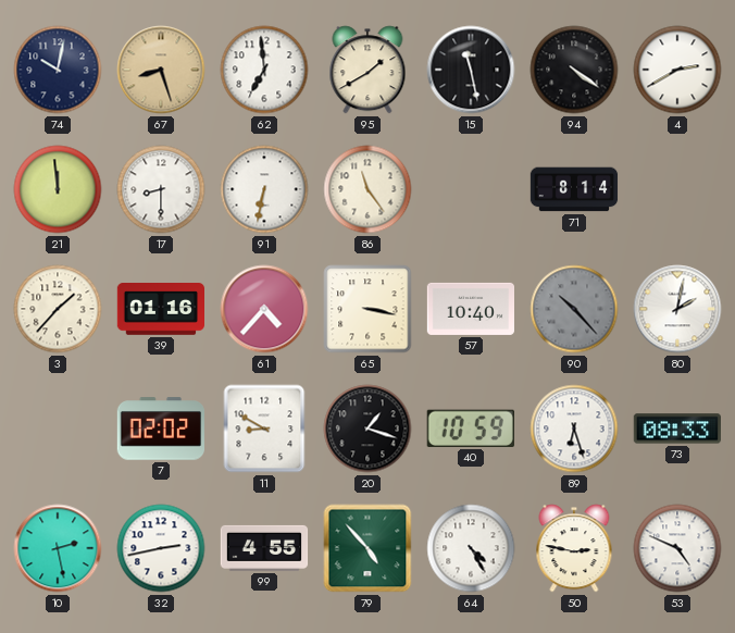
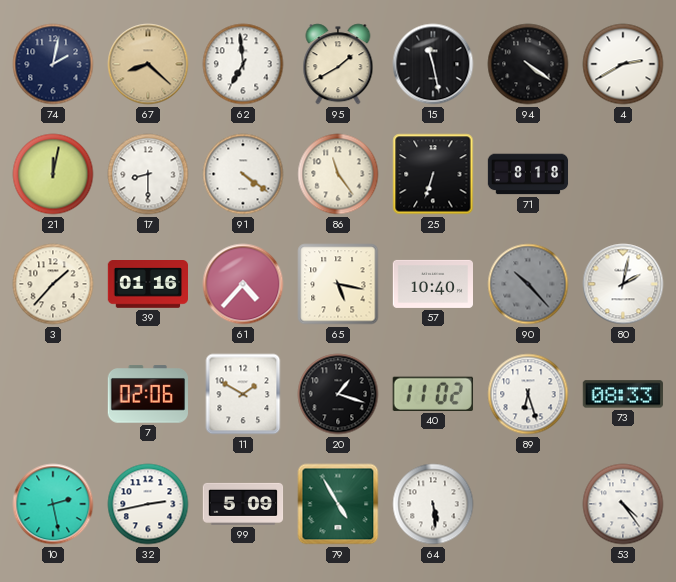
74: 10:02 -> 2:02
67: 8:27 -> 8:22
21: 11:59 -> 12:02
91: 6:32 -> 4:21
25: none -> 6:33
71: 8:14 -> 8:18
65: 3:17 -> 5:17
7: 02:02 -> 02:06
11: 8:50 -> 1:50
40: 10:59 -> 11:02
99: 4:55 -> 5:09
79: 4:53 -> 4:55
64: 4:25 -> 5:29
50: 2:47 -> none
53: 4:49 -> 4:24
